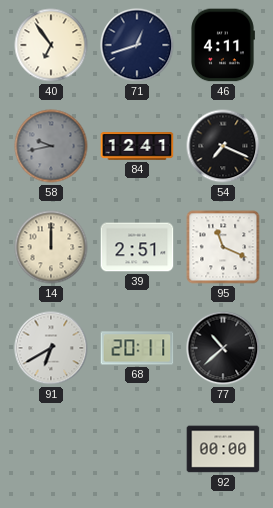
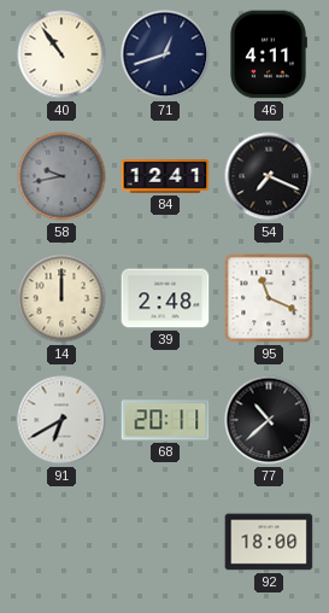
40: 6:54 -> 10:54
39: 2:51 -> 2:48
92: 00:00 -> 18:00
